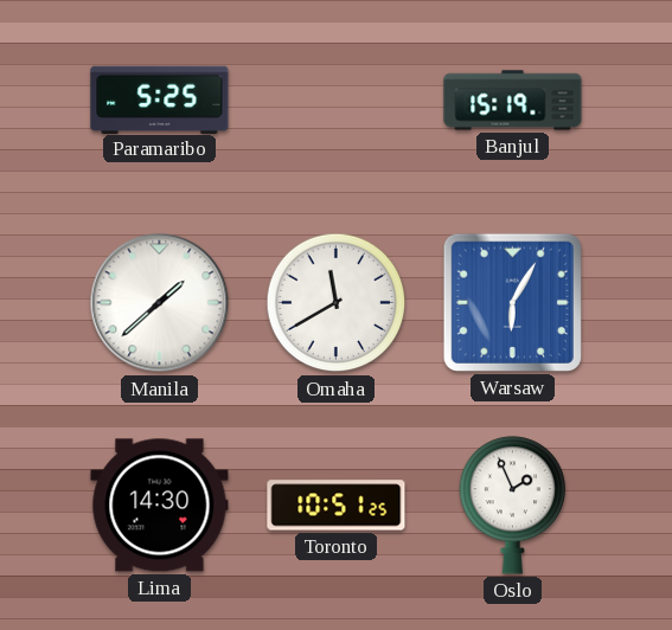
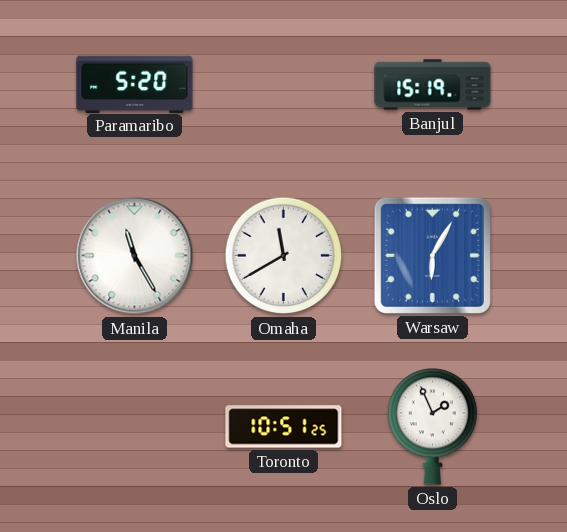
Paramaribo: 5:25 -> 5:20
Manila: 1:38 -> 11:25
Lima: 14:30 -> none
